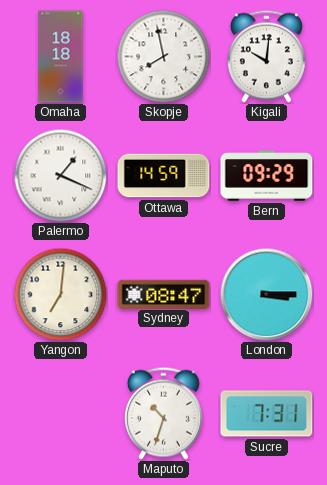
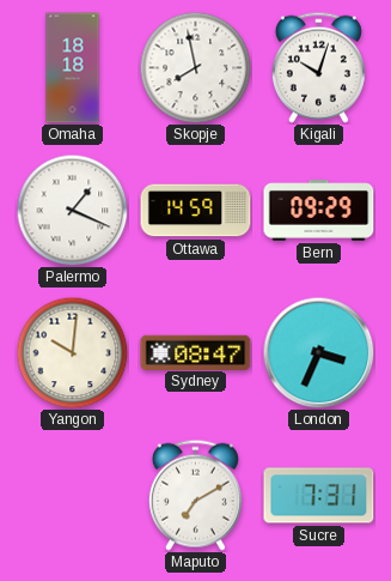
Kigali: 10:01 -> 10:03
Yangon: 7:01 -> 10:01
London: 3:15 -> 3:34
Maputo: 10:33 -> 7:10
